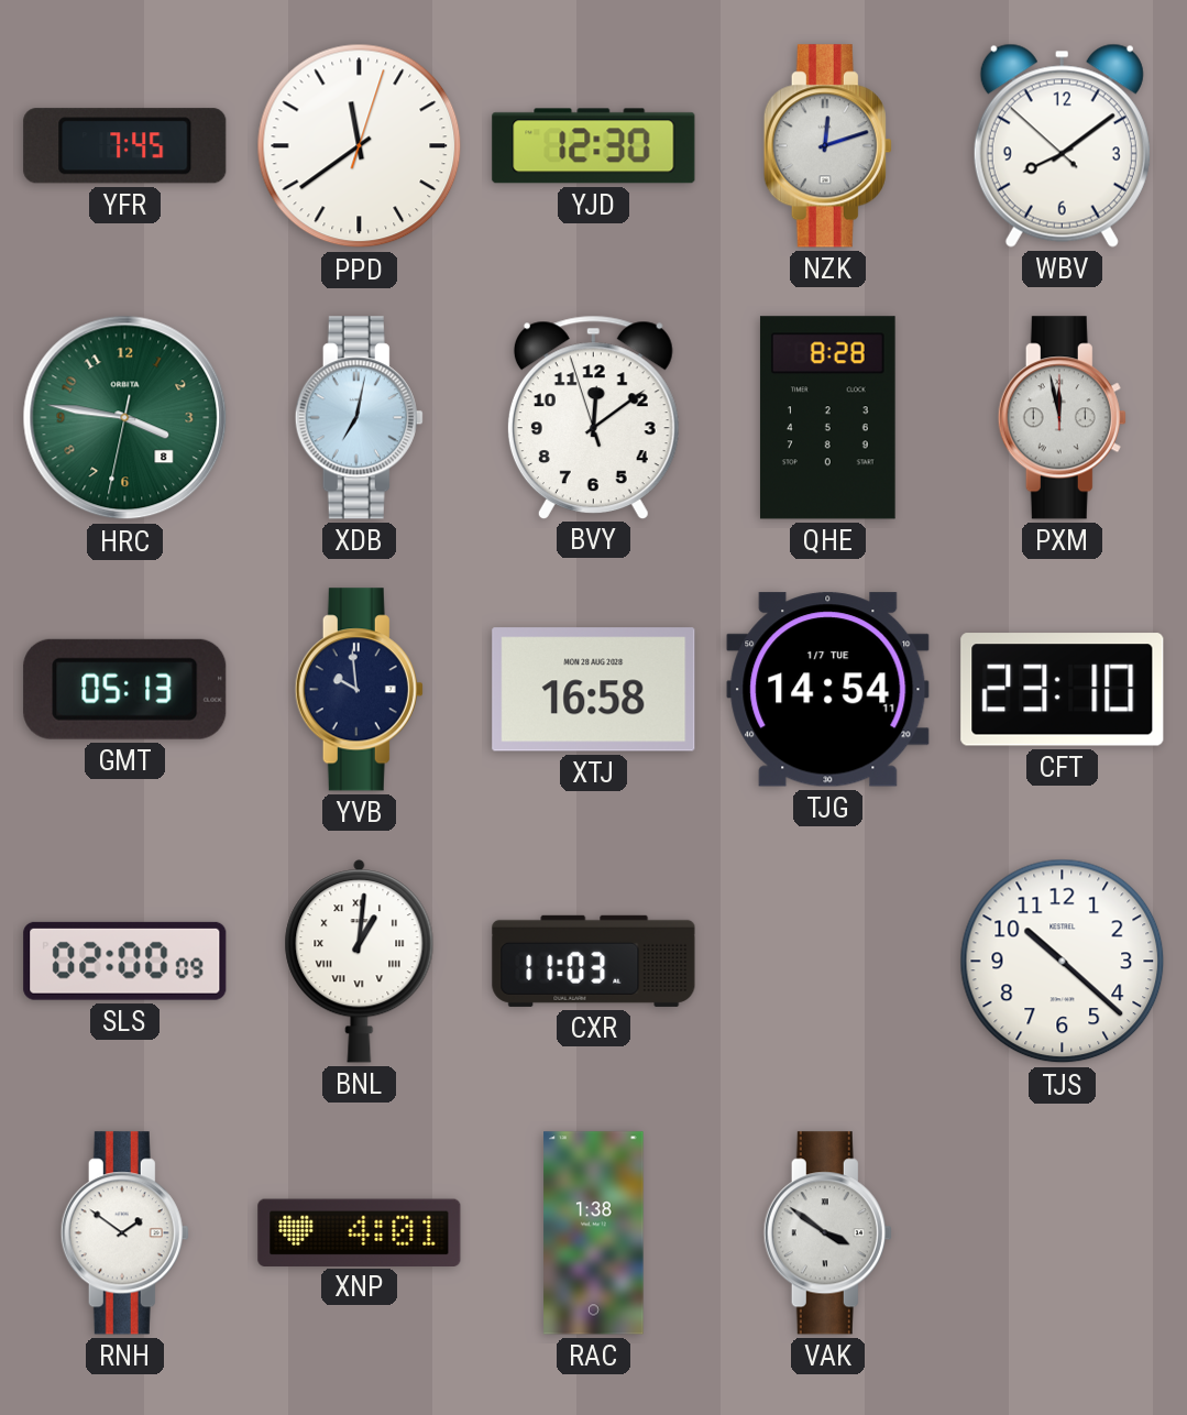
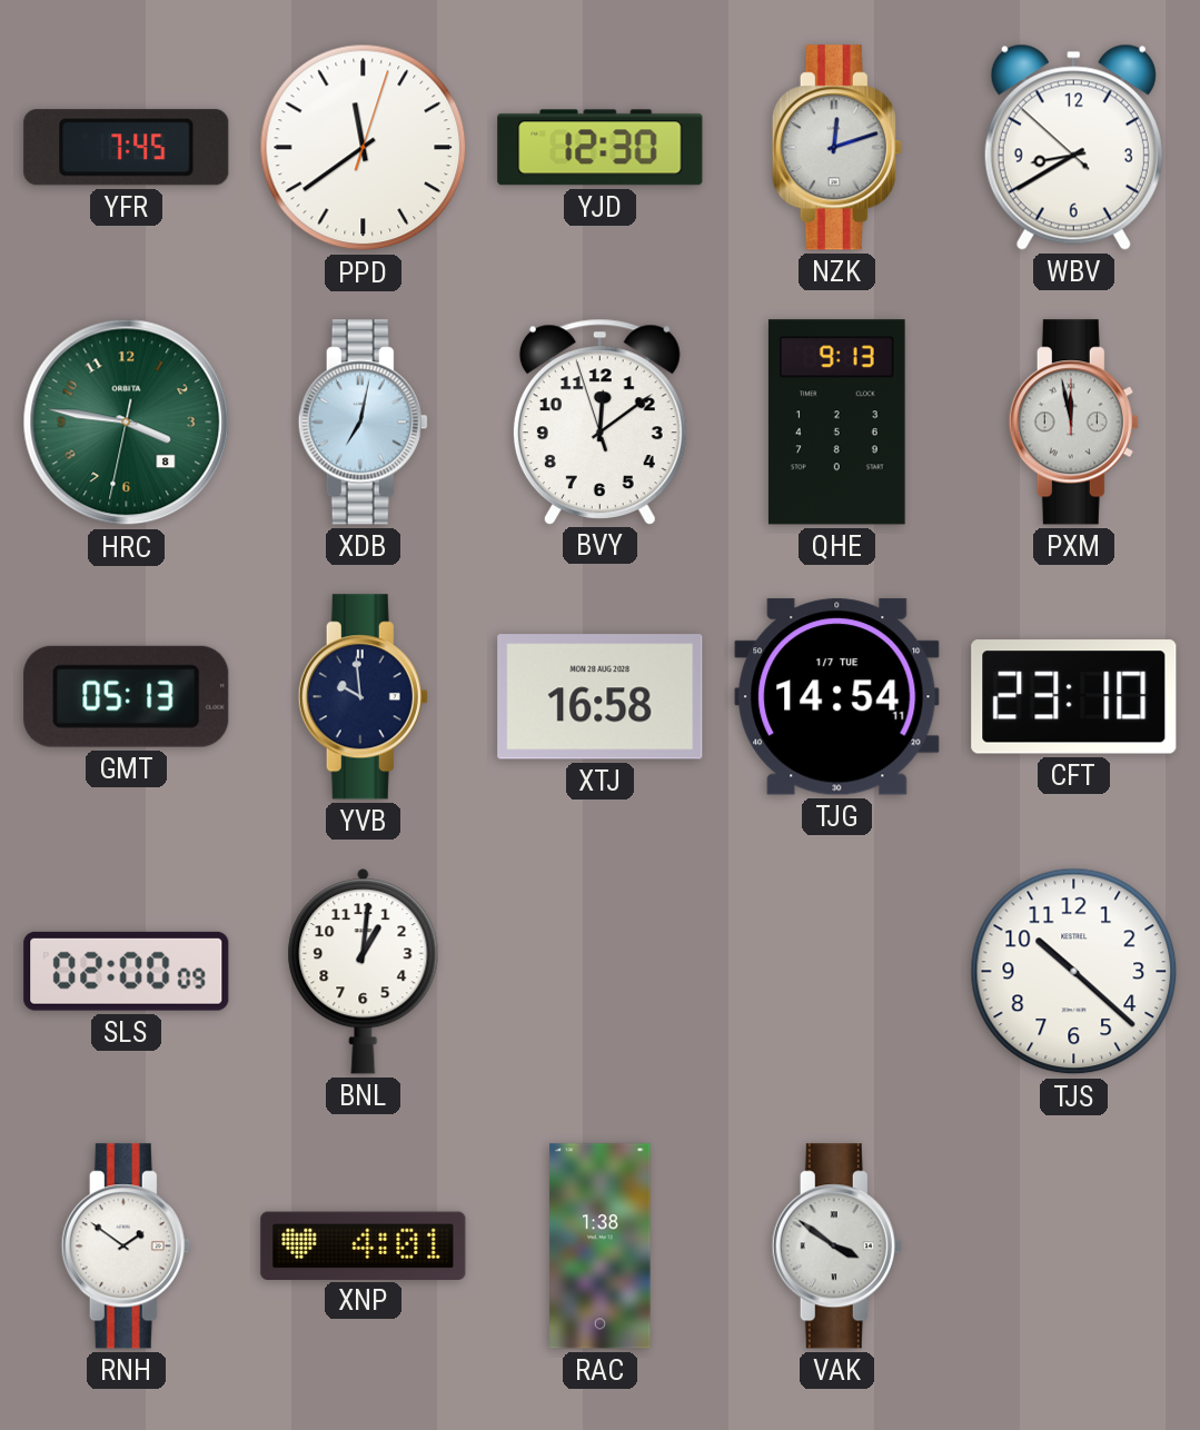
WBV: 8:08 -> 8:39
QHE: 8:28 -> 9:13
BNL numerals: Roman -> Arabic
CXR: 11:03 -> none
